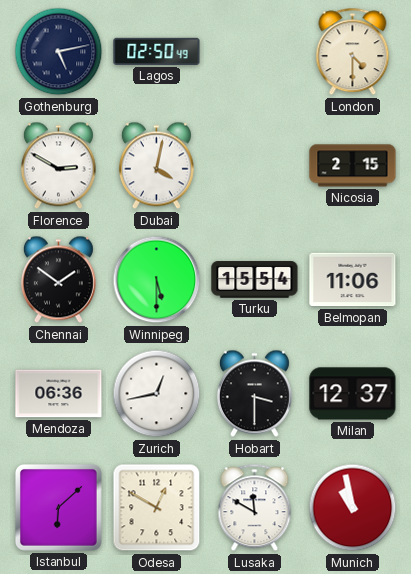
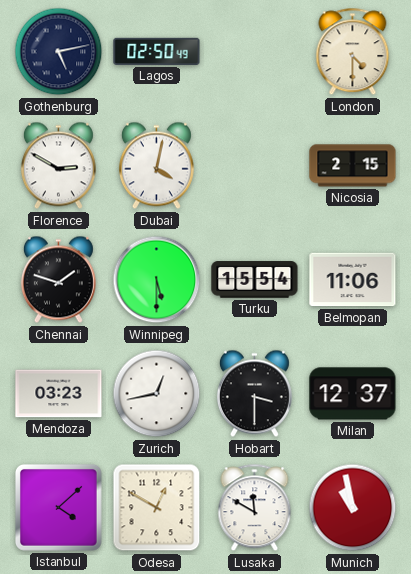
Chennai: 1:51 -> 1:48
Mendoza: 06:36 -> 03:23
Istanbul: 6:08 -> 4:08
